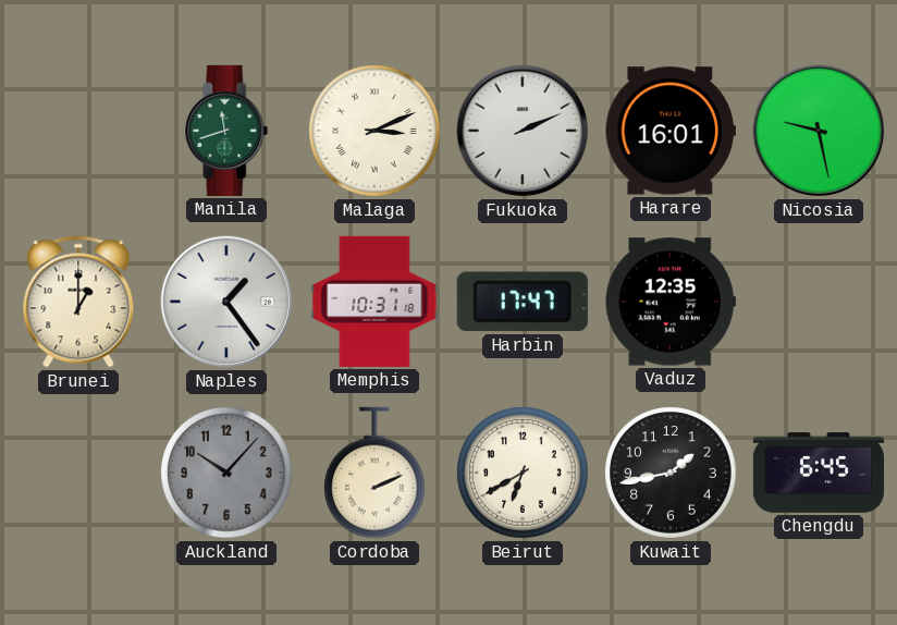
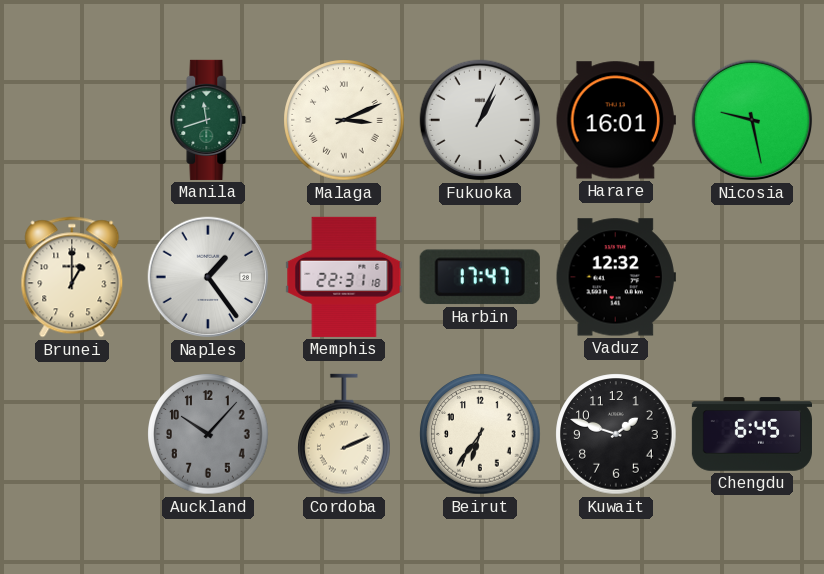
Fukuoka: 2:11 -> 1:04
Memphis: 10:31 -> 22:31
Vaduz: 12:35 -> 12:32
Beirut: 6:40 -> 6:36
Kuwait: 1:43 -> 1:48
